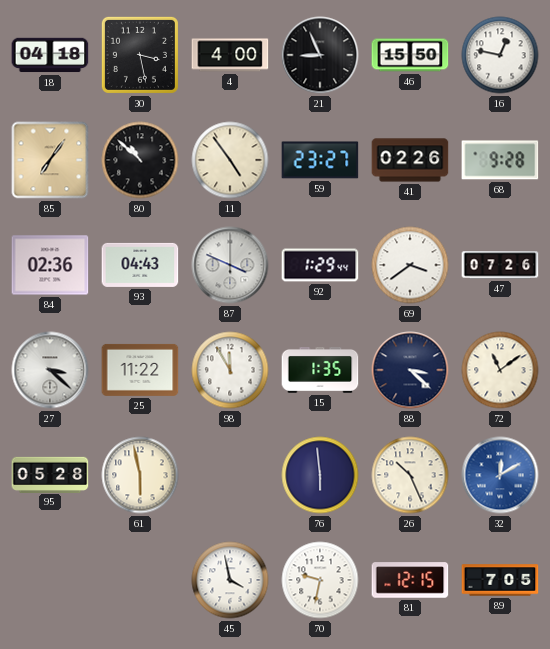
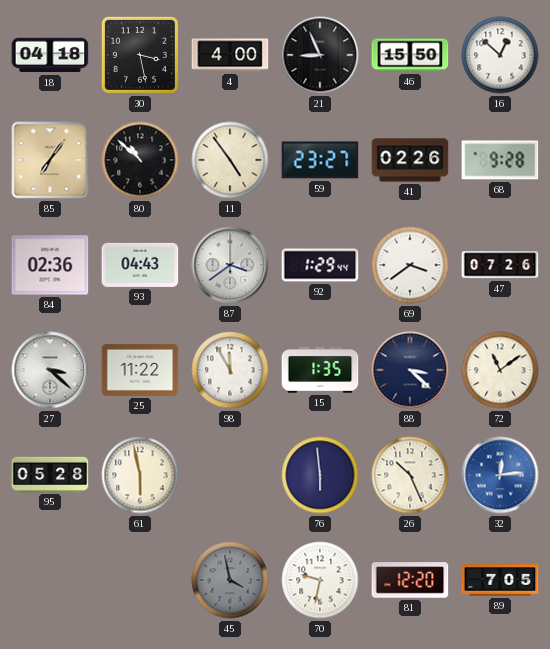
16: 12:47 -> 12:52
87: 3:49 -> 3:39
32: 12:10 -> 12:14
45 dial: white -> grey
81: 12:15 -> 12:20
